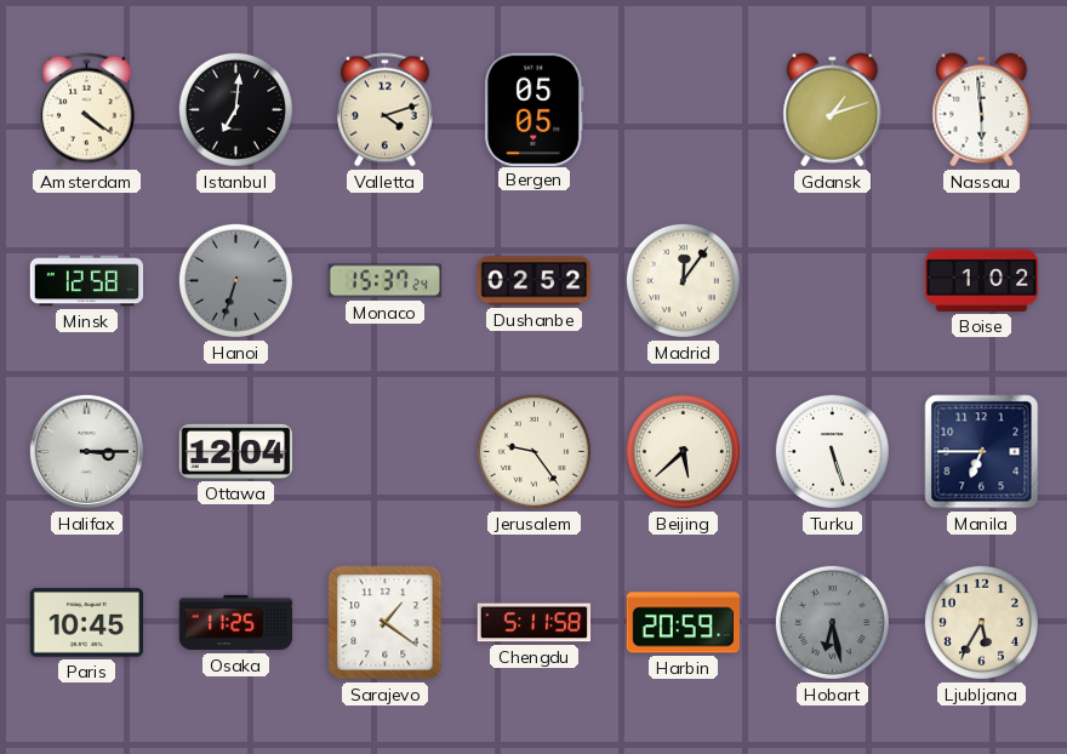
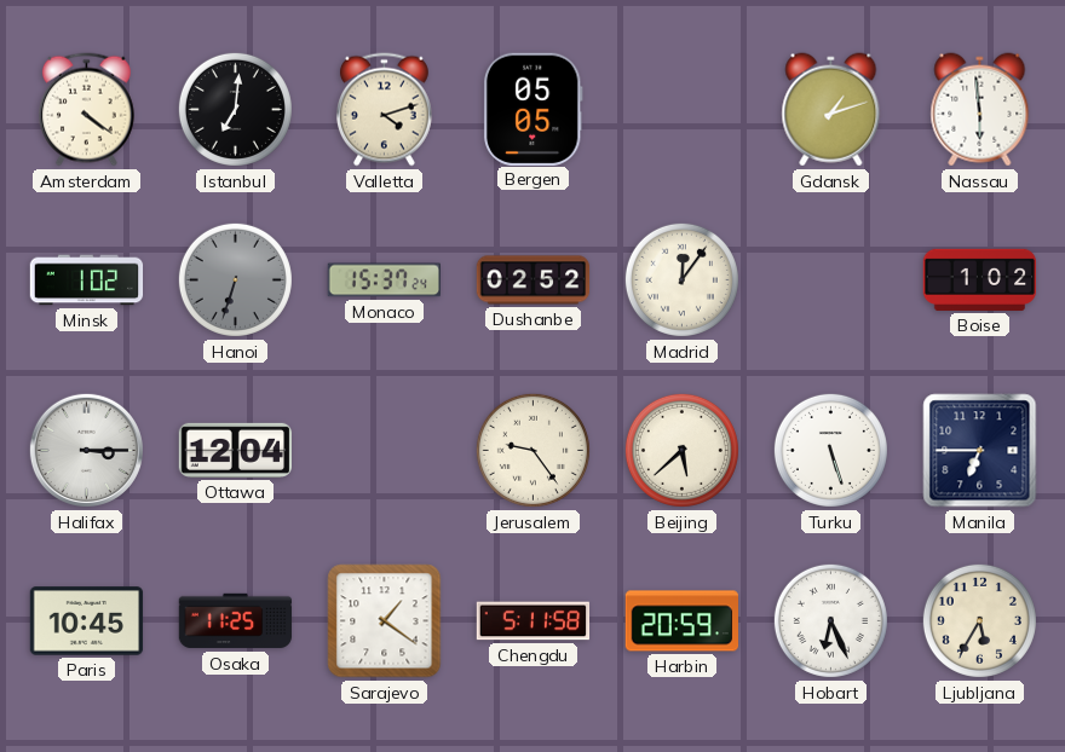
Minsk: 12:58 -> 1:02
Hobart: 6:28 -> 6:26
Hobart dial: grey -> white
